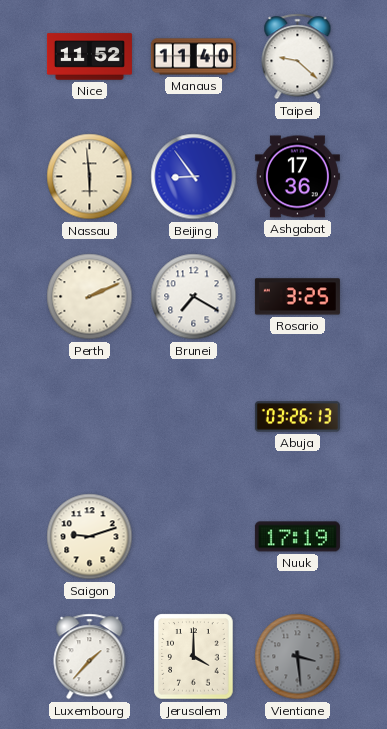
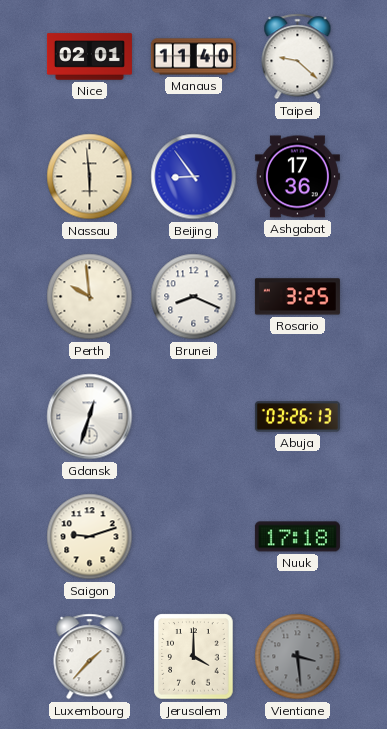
Nice: 11:52 -> 02:01
Perth: 2:11 -> 9:59
Brunei: 7:20 -> 8:19
Gdansk: none -> 12:33
Nuuk: 17:19 -> 17:18
